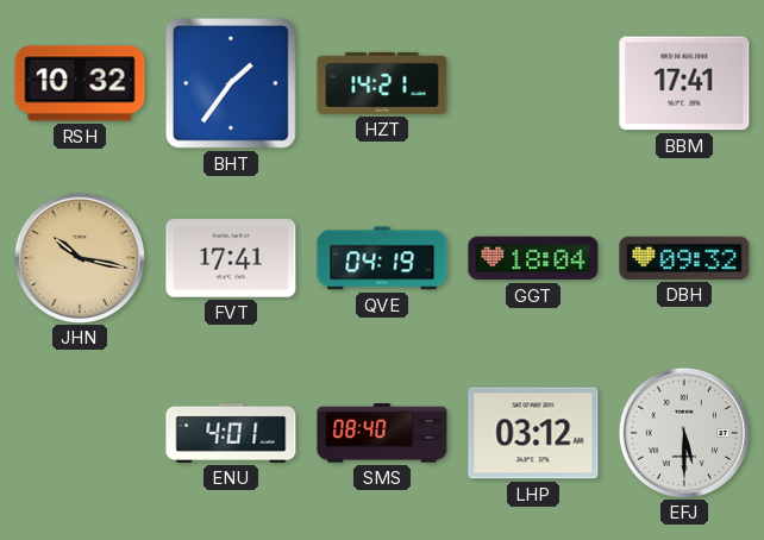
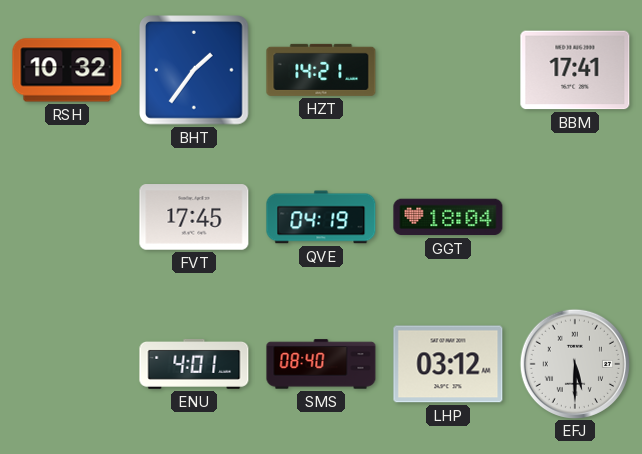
JHN: 10:17 -> none
FVT: 17:41 -> 17:45
DBH: 09:32 -> none
